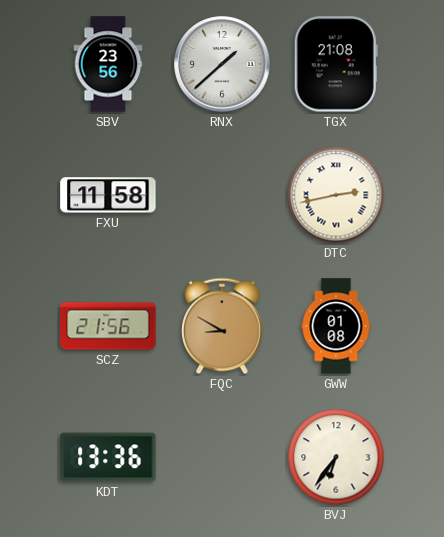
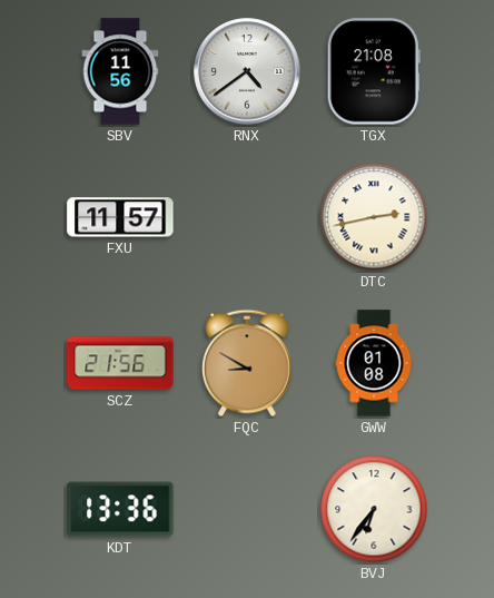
SBV: 23:56 -> 11:56
RNX: 1:38 -> 4:39
FXU: 11:58 -> 11:57
